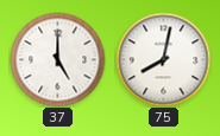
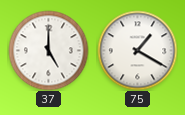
75: 8:02 -> 1:20
